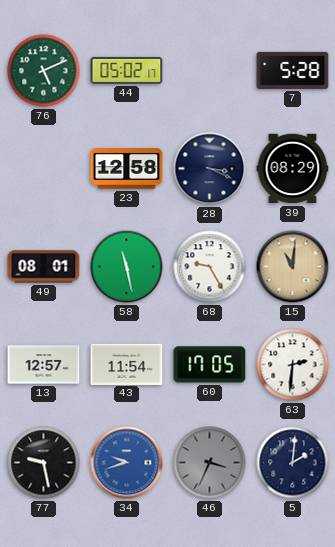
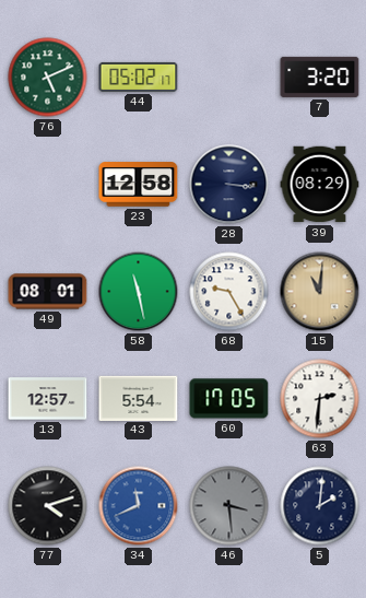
7: 5:28 -> 3:20
28: 3:19 -> 3:16
43: 11:54 -> 5:54
77: 9:28 -> 4:12
34: 9:42 -> 11:41
46: 3:34 -> 3:29
